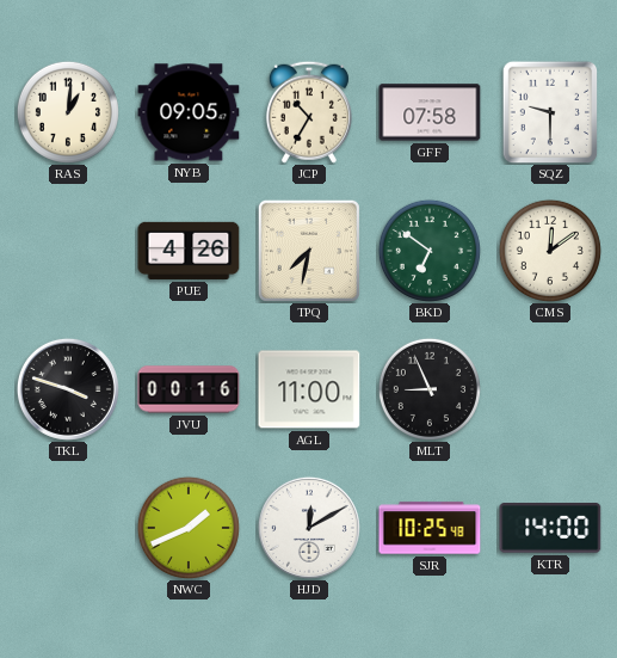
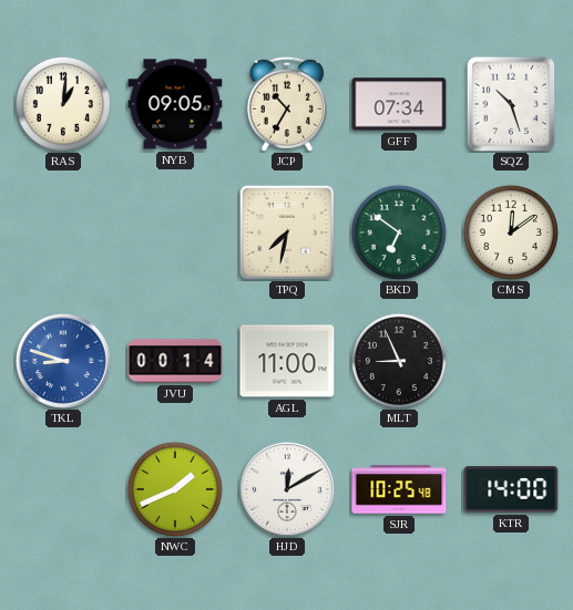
GFF: 07:58 -> 07:34
SQZ: 9:30 -> 10:27
PUE: 4:26 -> none
TKL: 3:48 -> 8:48
TKL dial: black -> blue
JVU: 00:16 -> 00:14
